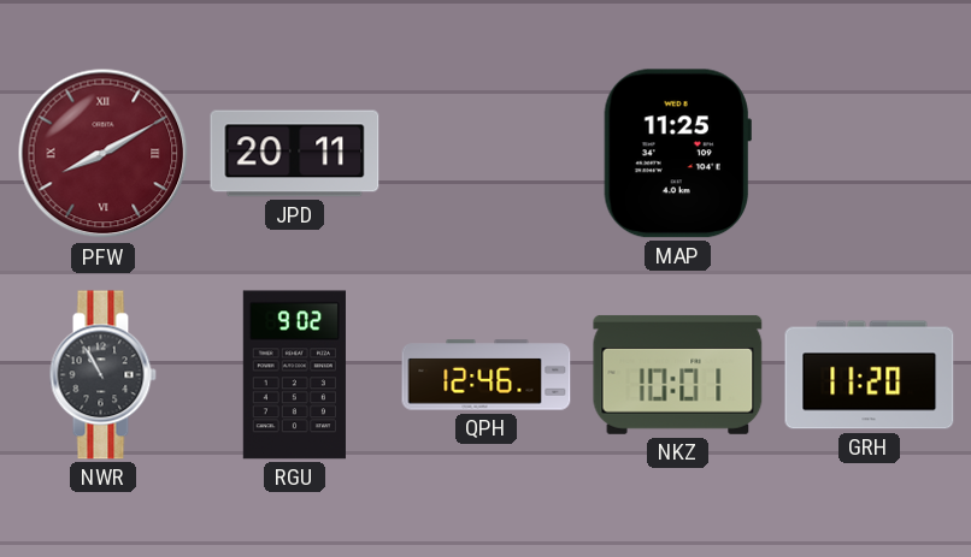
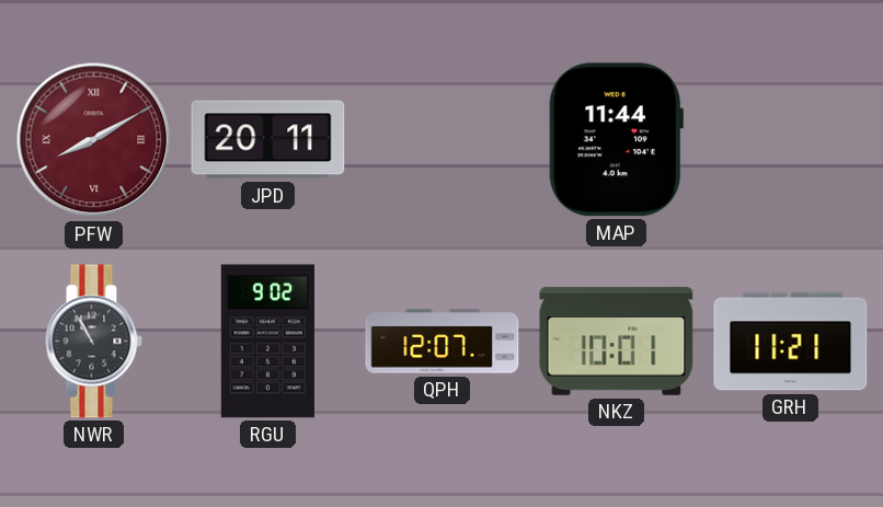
MAP: 11:25 -> 11:44
QPH: 12:46 -> 12:07
GRH: 11:20 -> 11:21
